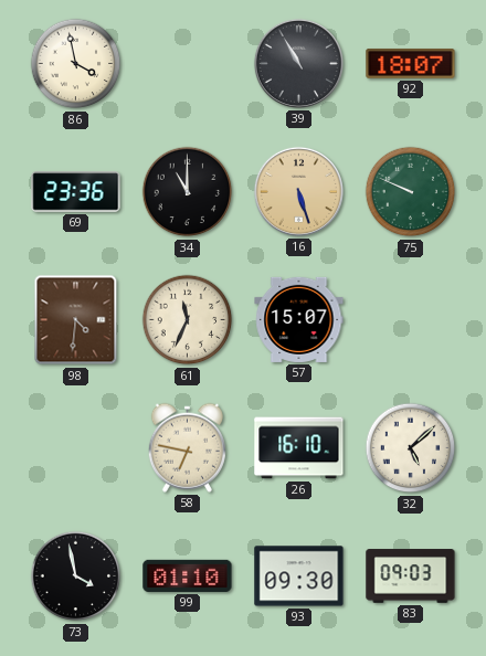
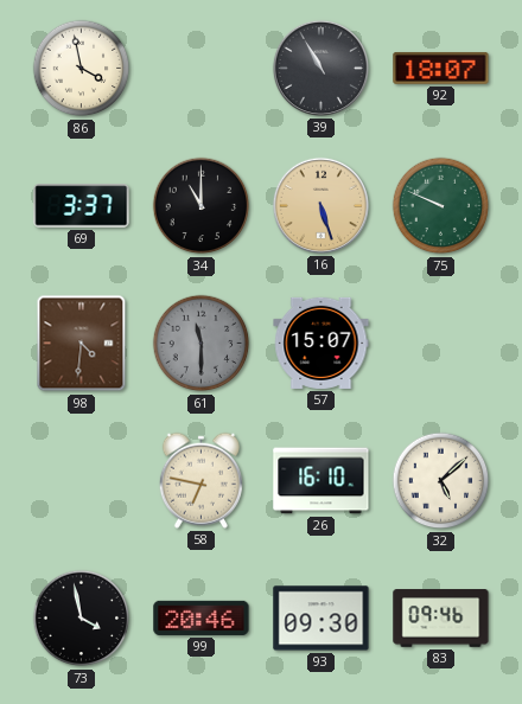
69: 23:36 -> 3:37
61: 11:34 -> 11:30
61 dial: cream -> grey
99: 01:10 -> 20:46
83: 09:03 -> 09:46
